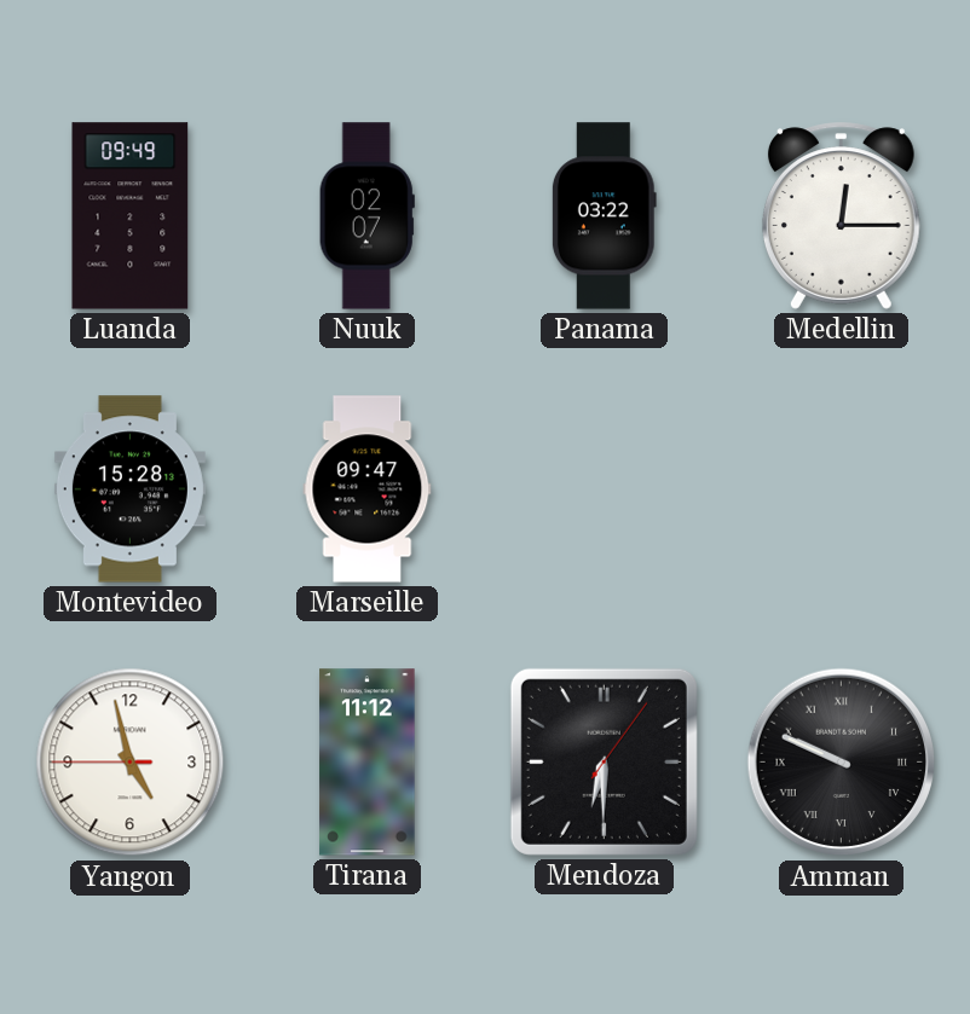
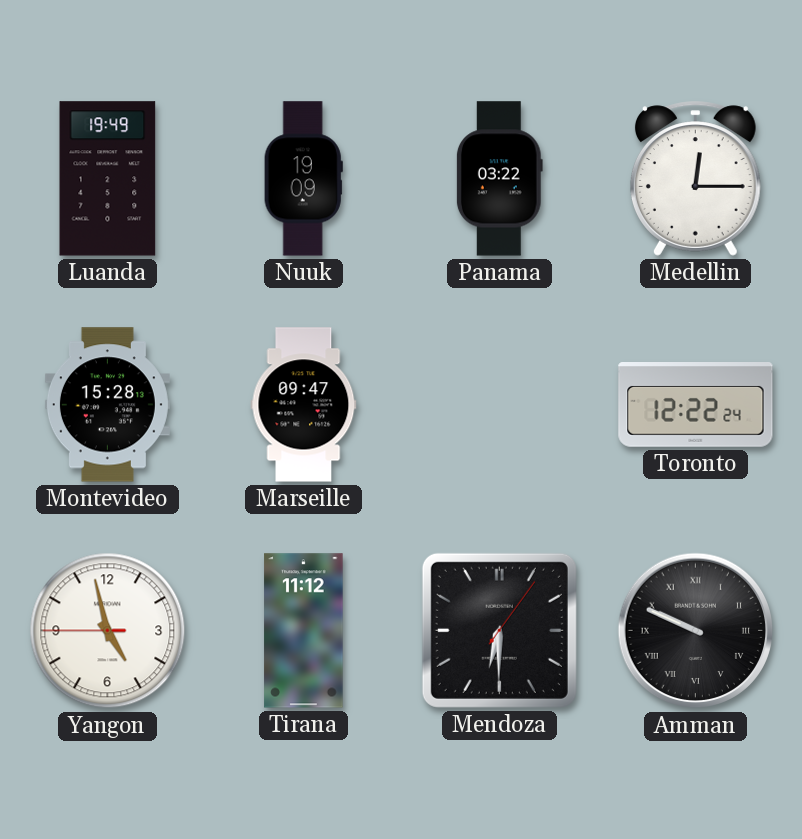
Luanda: 09:49 -> 19:49
Nuuk: 02:07 -> 19:09
Toronto: none -> 12:22
